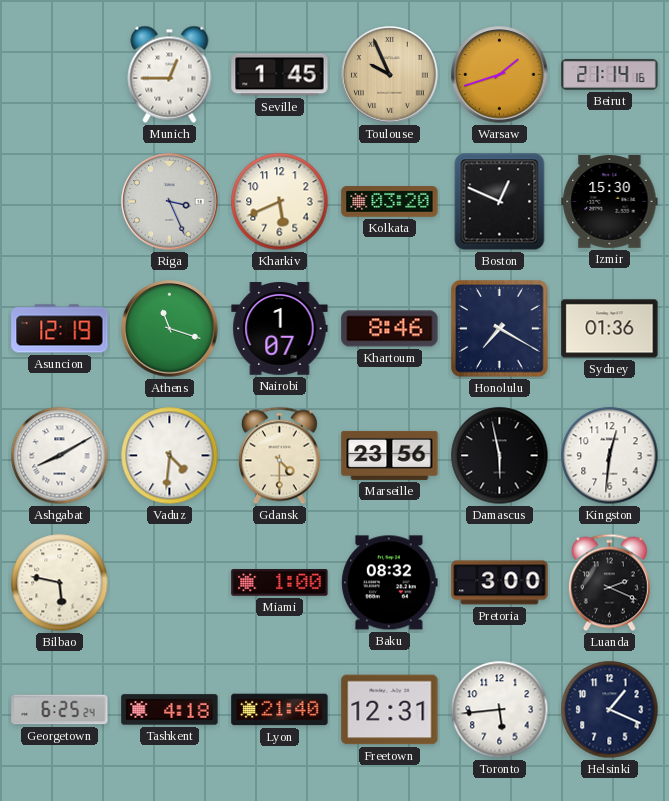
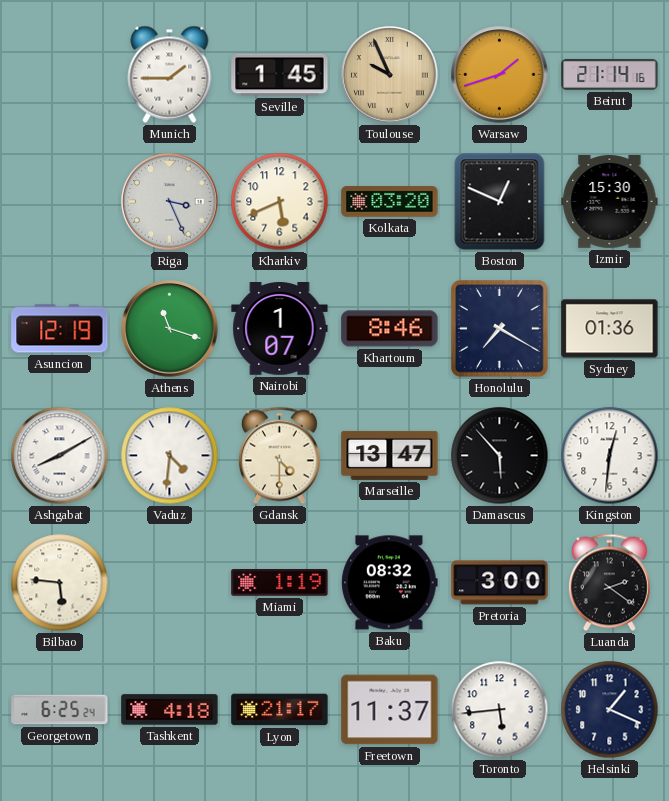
Munich: 12:45 -> 1:45
Marseille: 23:56 -> 13:47
Damascus: 5:58 -> 5:53
Bilbao: 5:47 -> 5:46
Miami: 1:00 -> 1:19
Luanda: 2:19 -> 2:21
Lyon: 21:40 -> 21:17
Freetown: 12:31 -> 11:37
